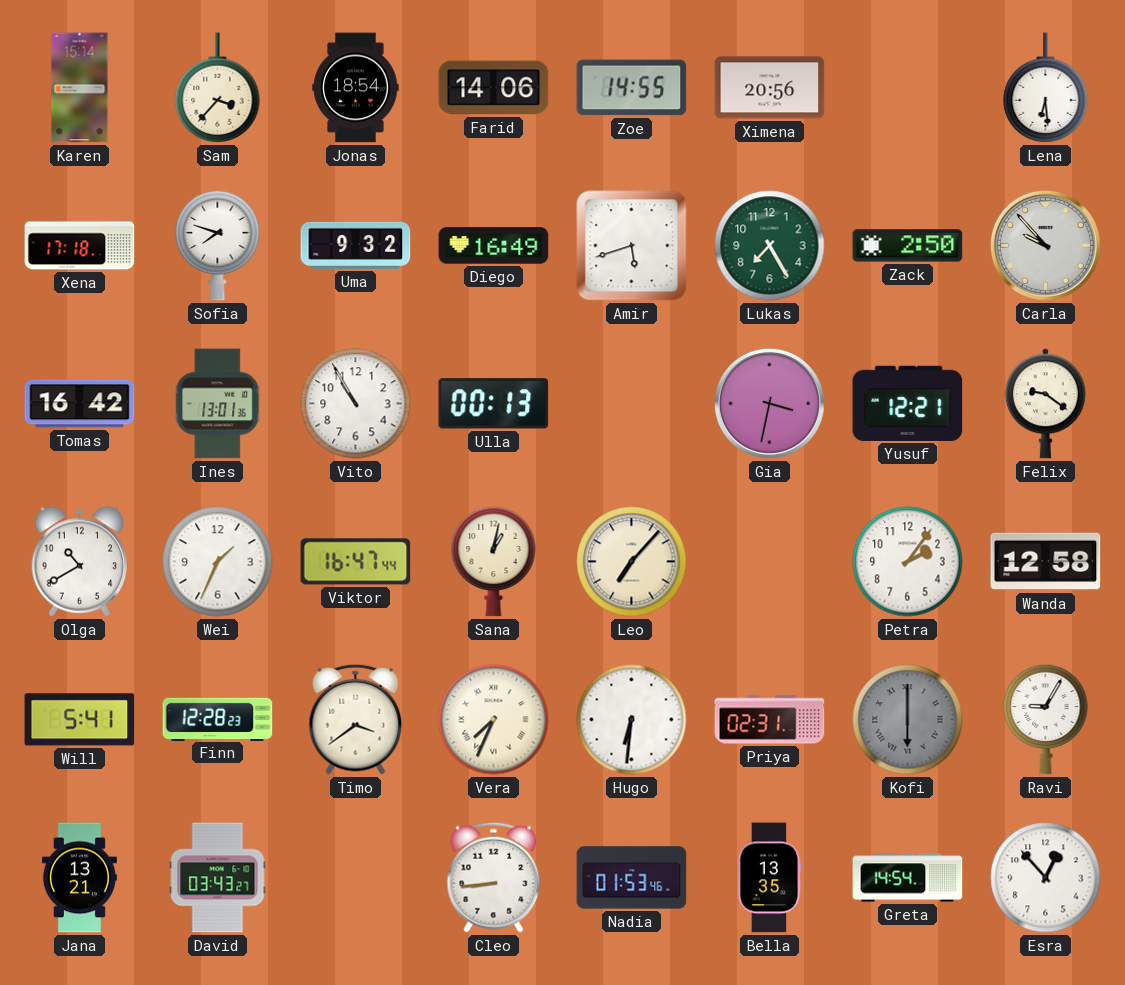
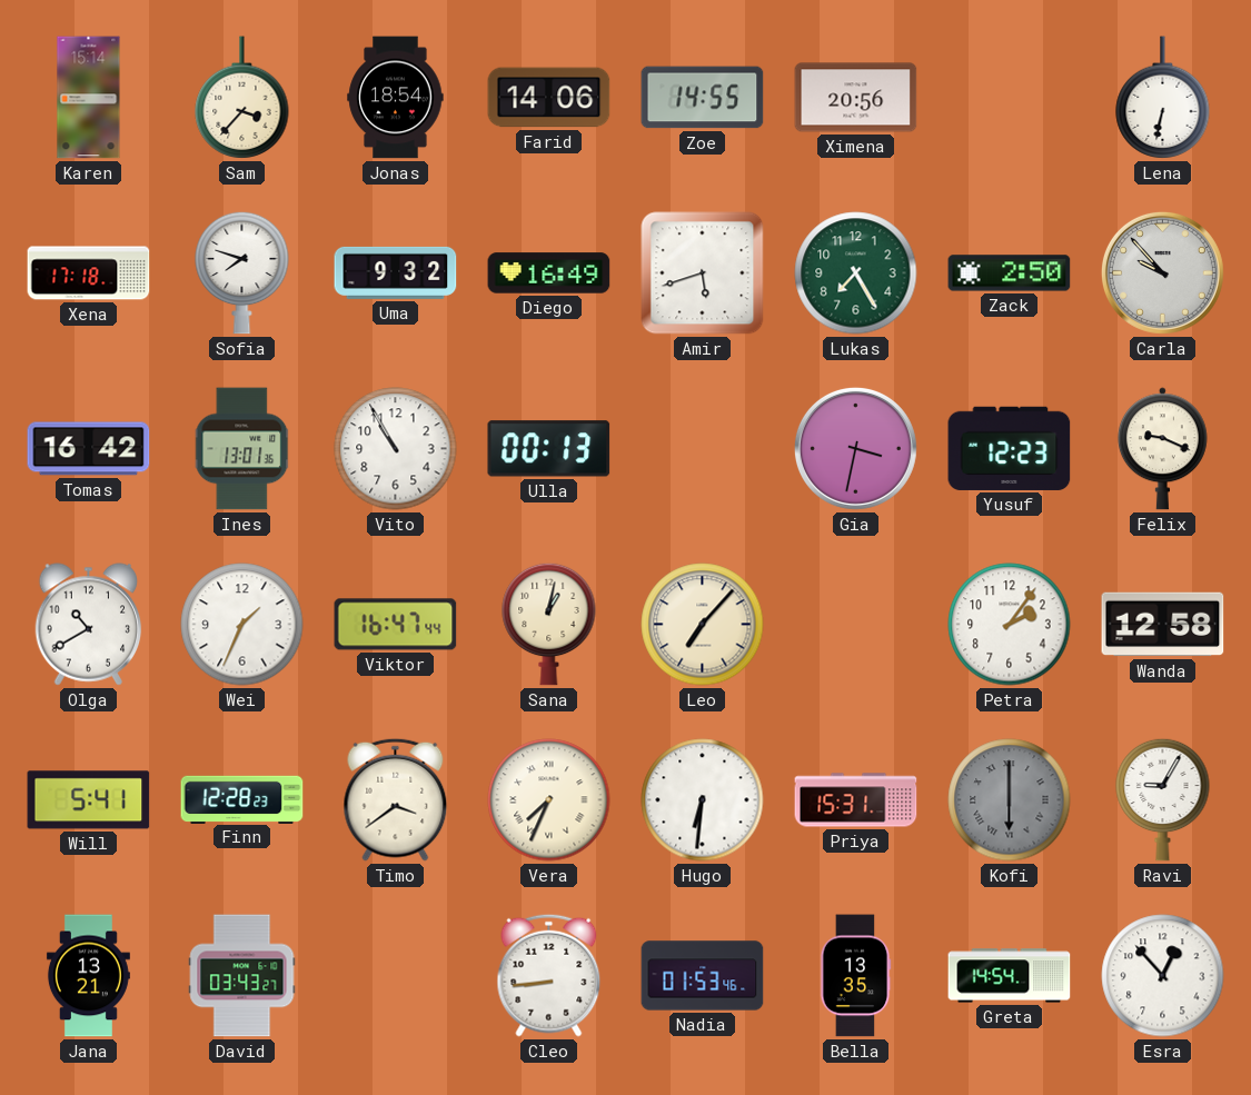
Lena: 6:29 -> 6:32
Yusuf: 12:21 -> 12:23
Felix: 9:21 -> 9:19
Priya: 02:31 -> 15:31
